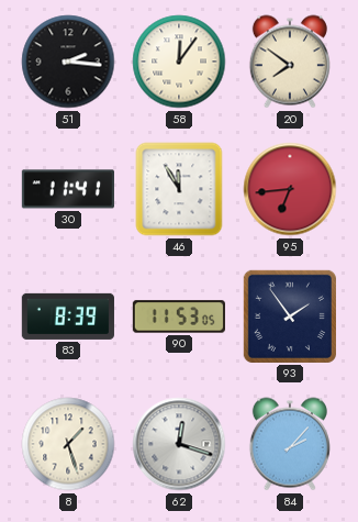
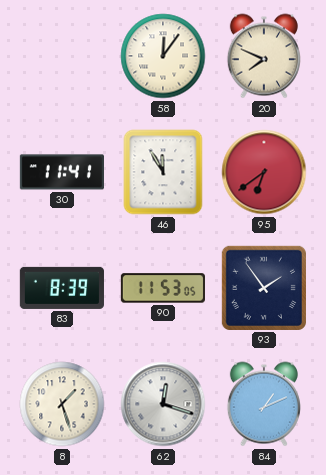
51: 2:16 -> none
20: 7:51 -> 7:49
95: 6:44 -> 6:39
84: 2:07 -> 1:11
